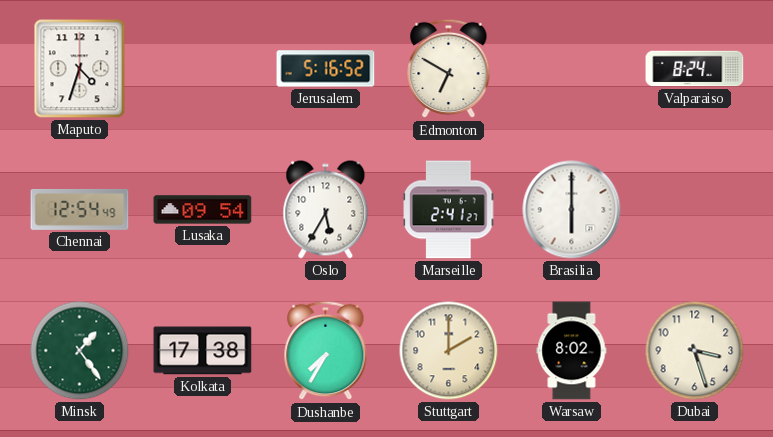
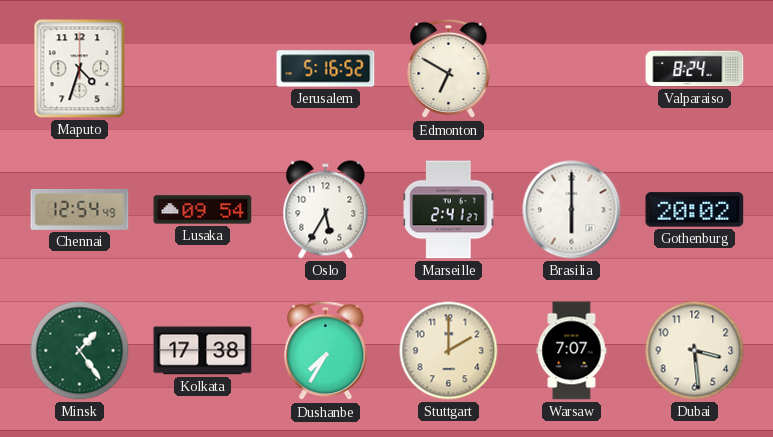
Gothenburg: none -> 20:02
Warsaw: 8:02 -> 7:07
Dubai: 3:27 -> 3:29
